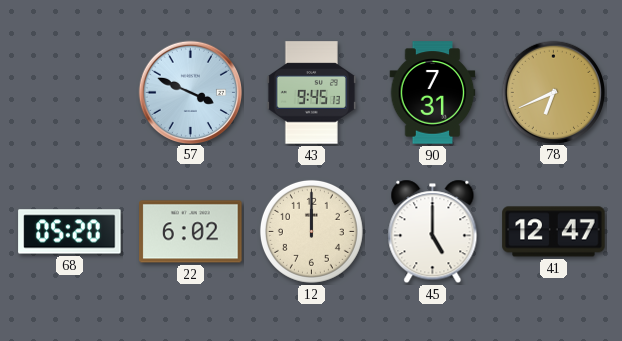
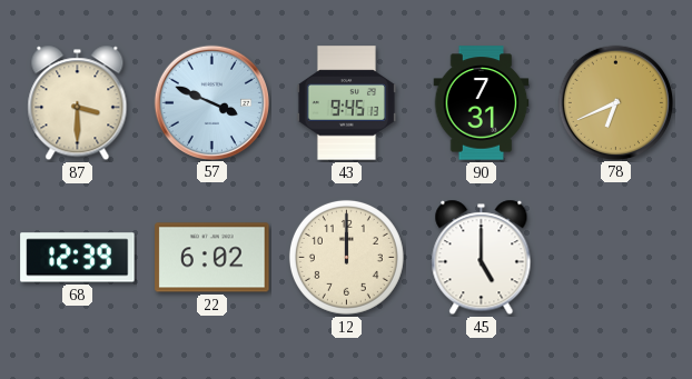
87: none -> 3:30
68: 05:20 -> 12:39
41: 12:47 -> none
